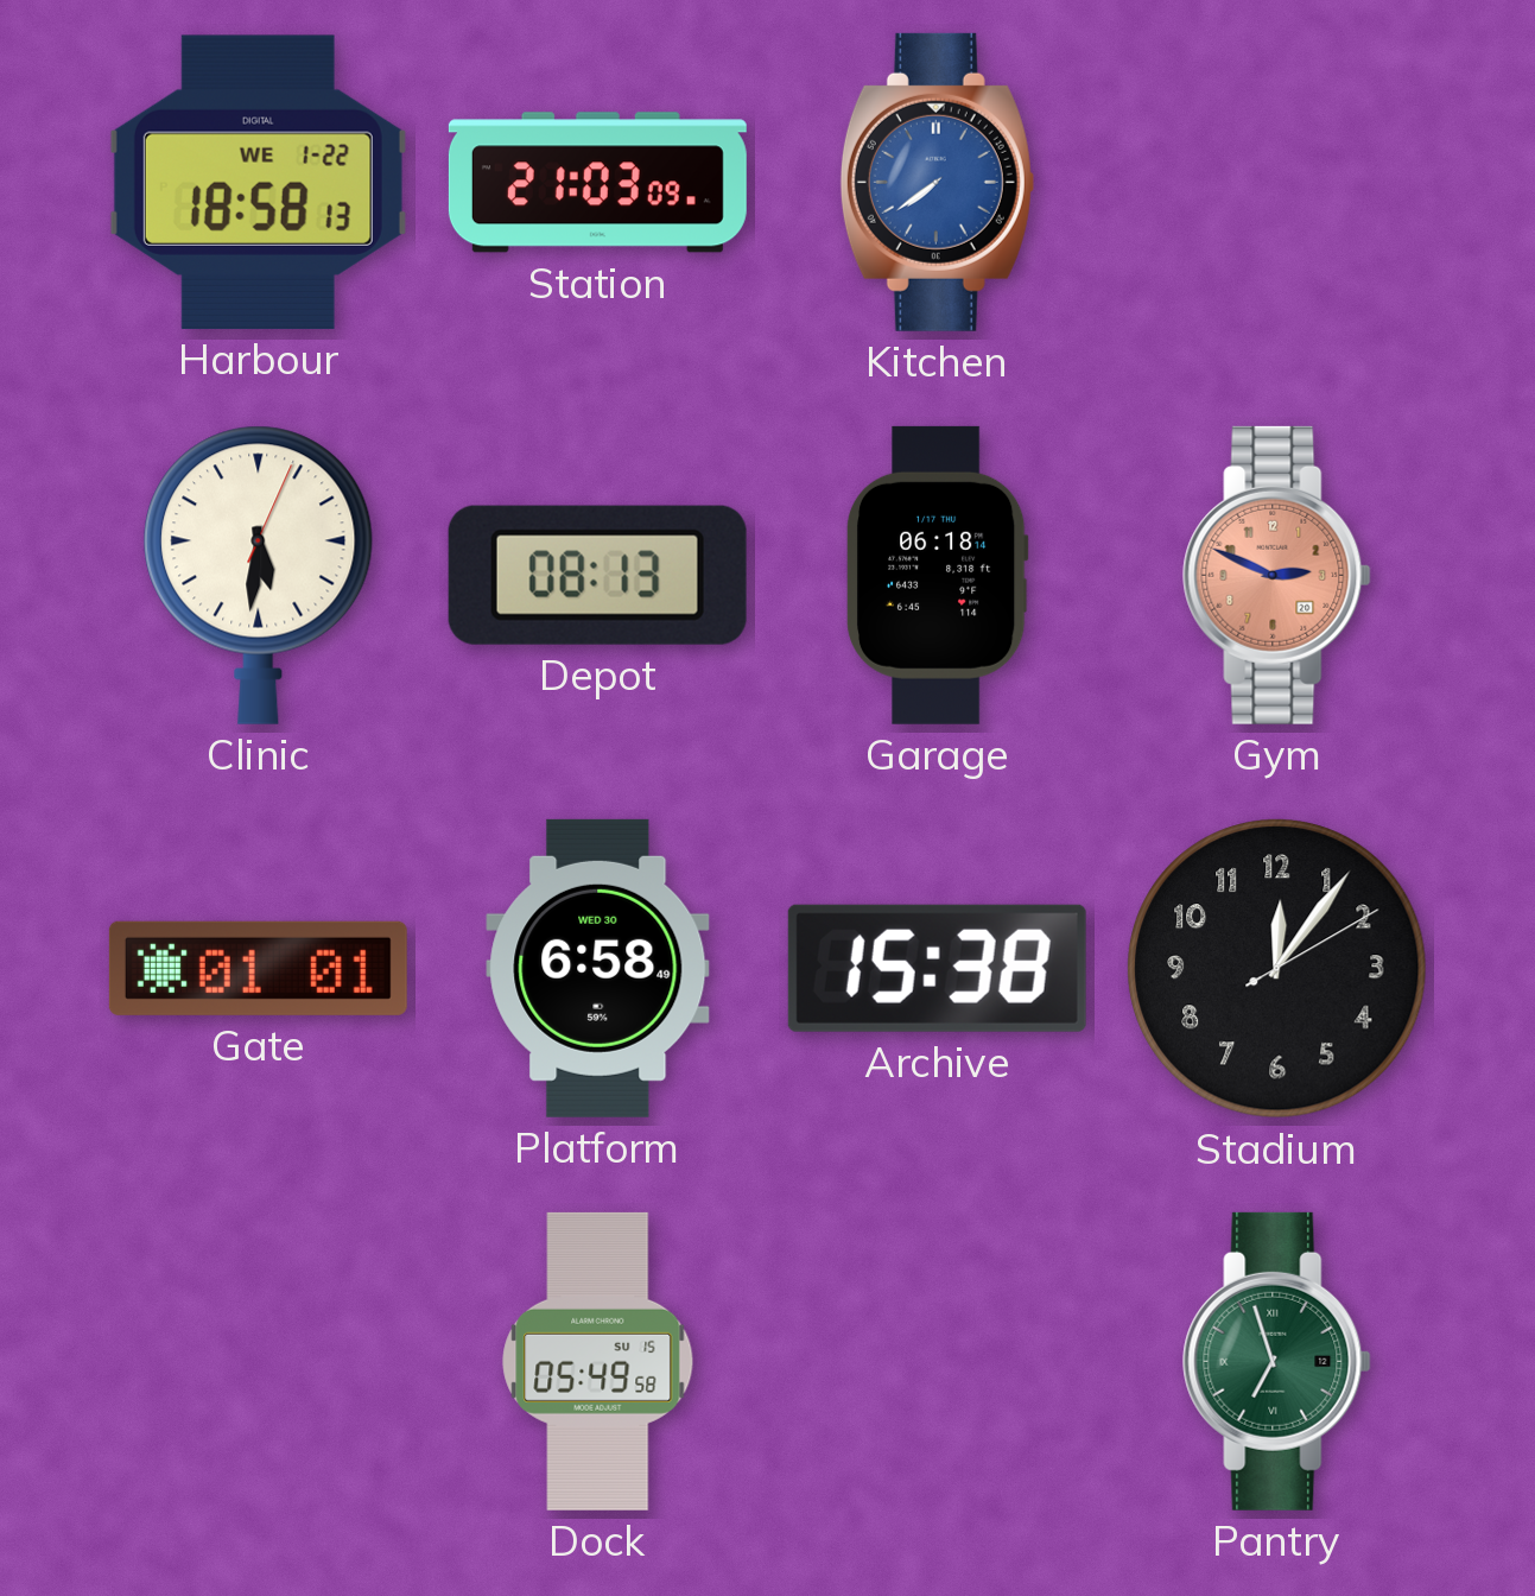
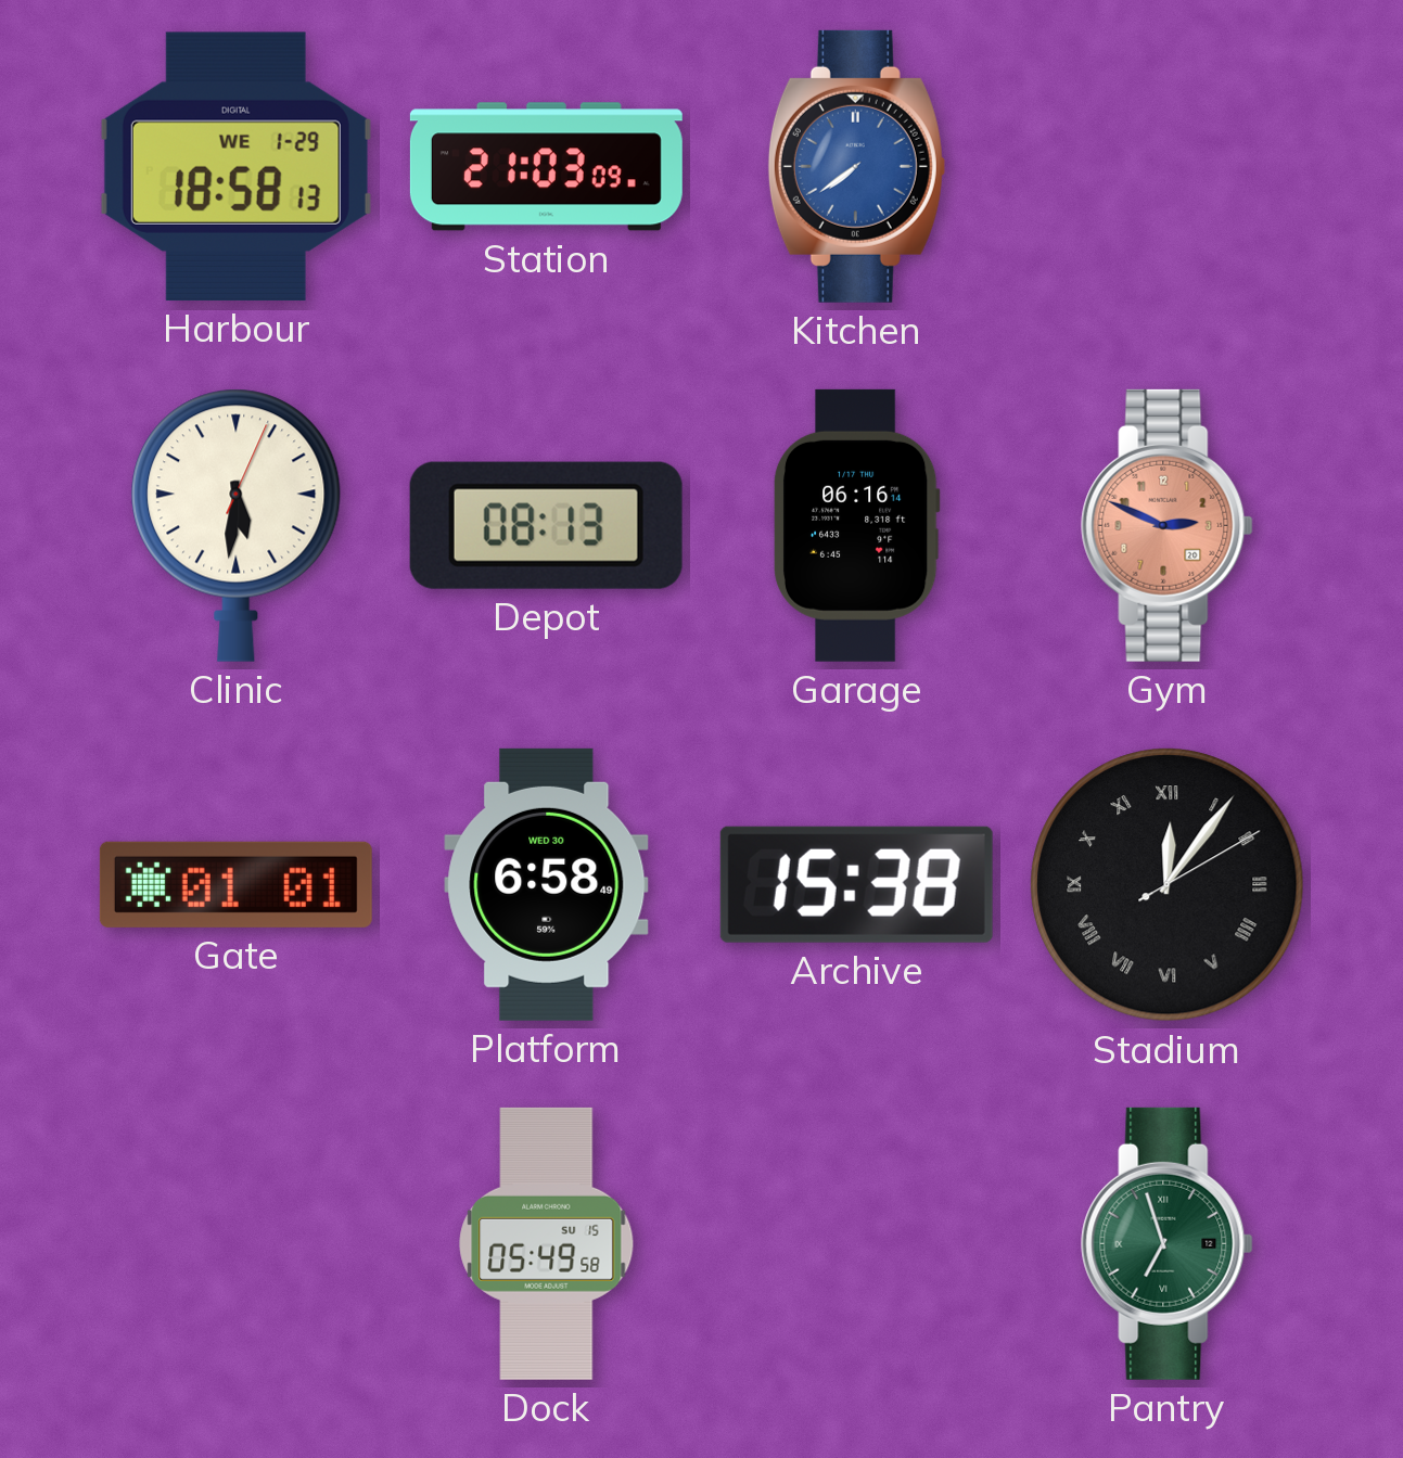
Harbour date: WE 1-22 -> WE 1-29
Garage: 06:18 -> 06:16
Stadium numerals: Arabic -> Roman
